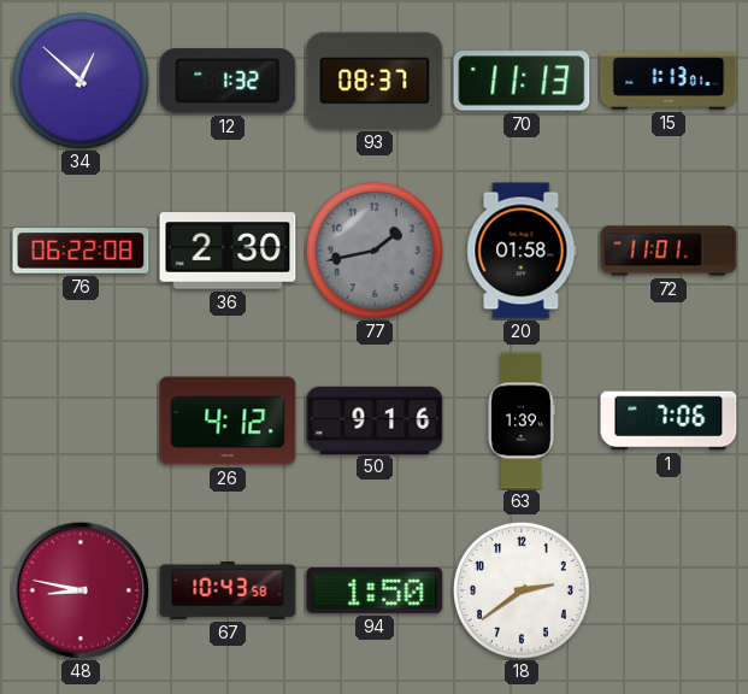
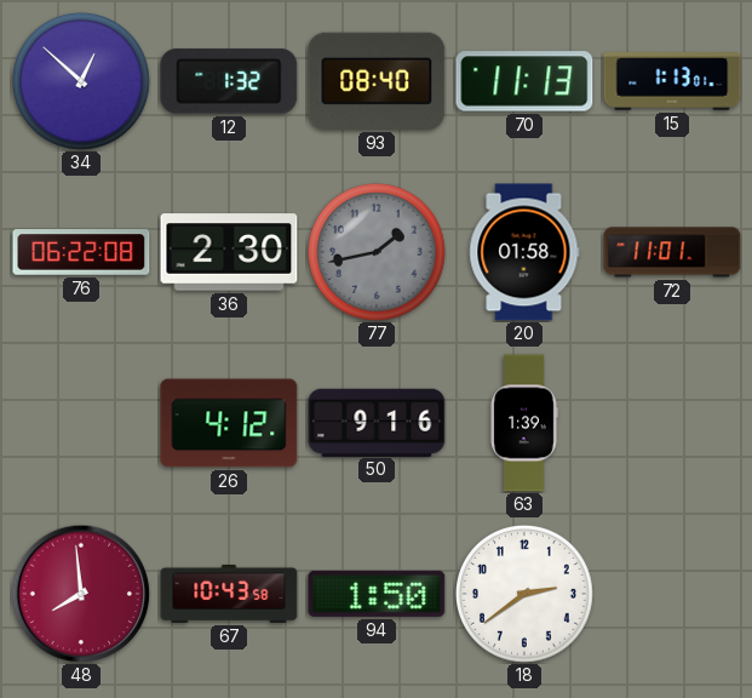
93: 08:37 -> 08:40
1: 7:06 -> none
48: 8:47 -> 7:59
